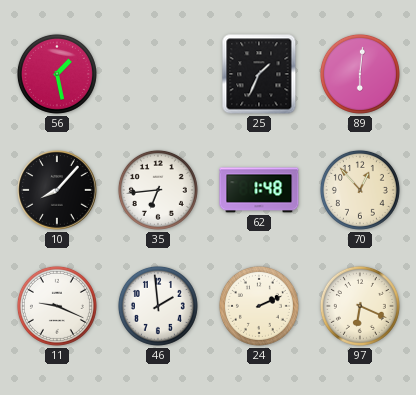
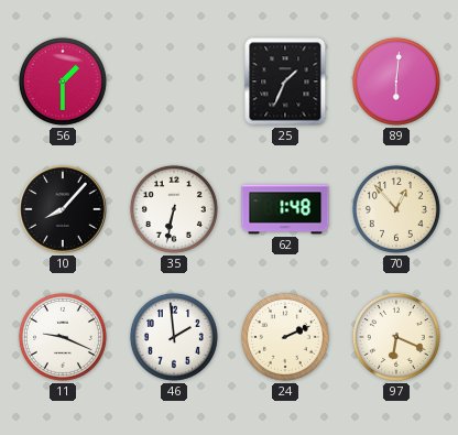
56: 1:28 -> 1:30
35: 6:44 -> 6:32
